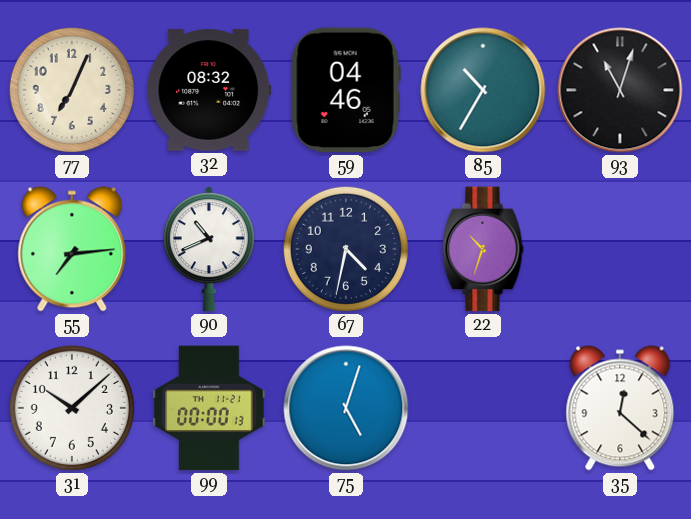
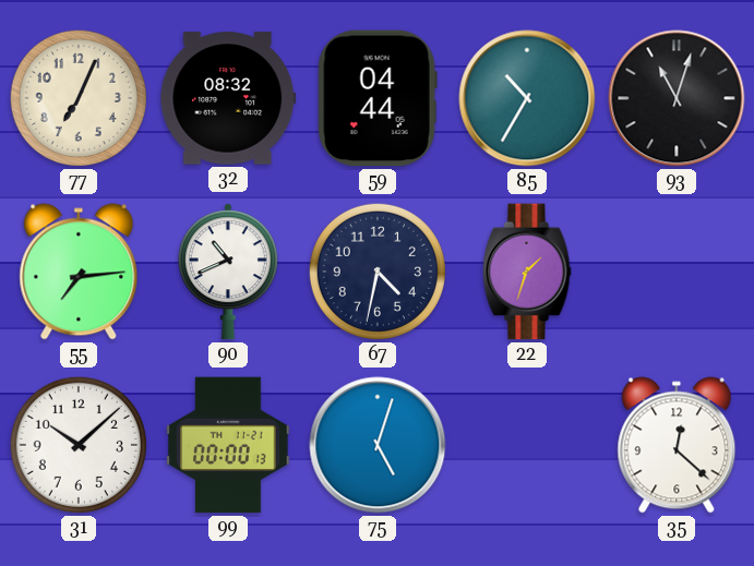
59: 04:46 -> 04:44
22: 10:33 -> 1:33
